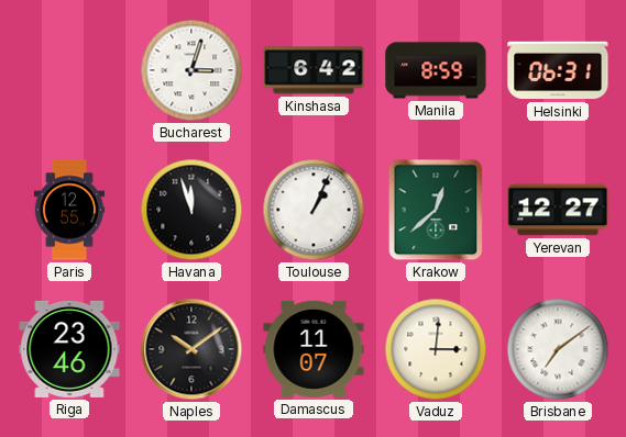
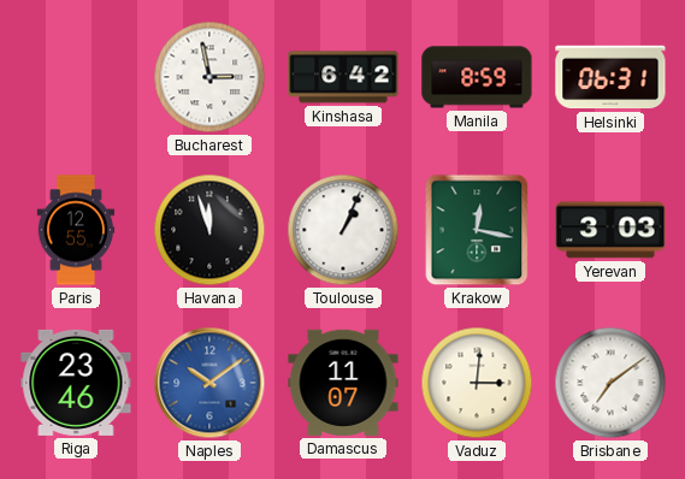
Bucharest: 3:03 -> 2:58
Krakow: 12:38 -> 12:17
Yerevan: 12:27 -> 3:03
Naples dial: black -> blue
